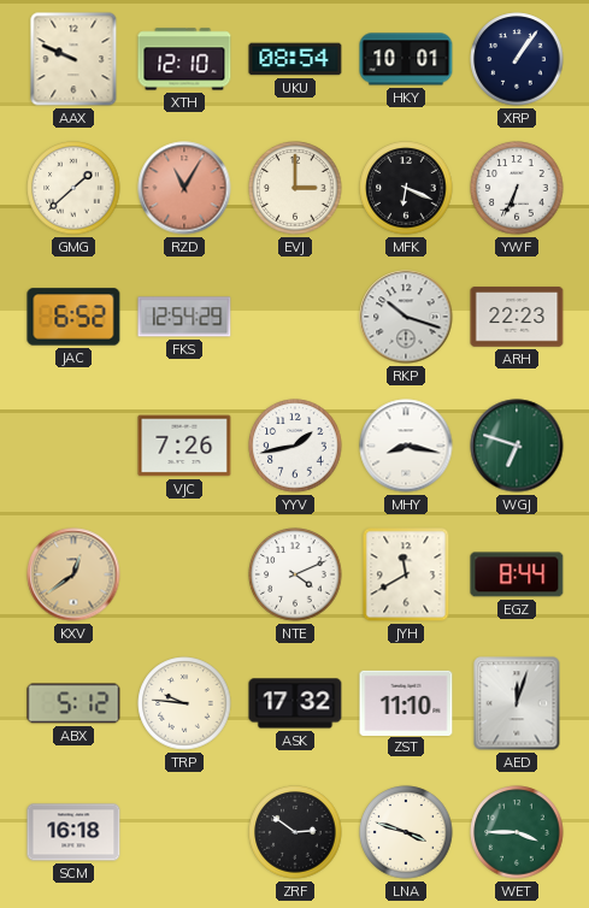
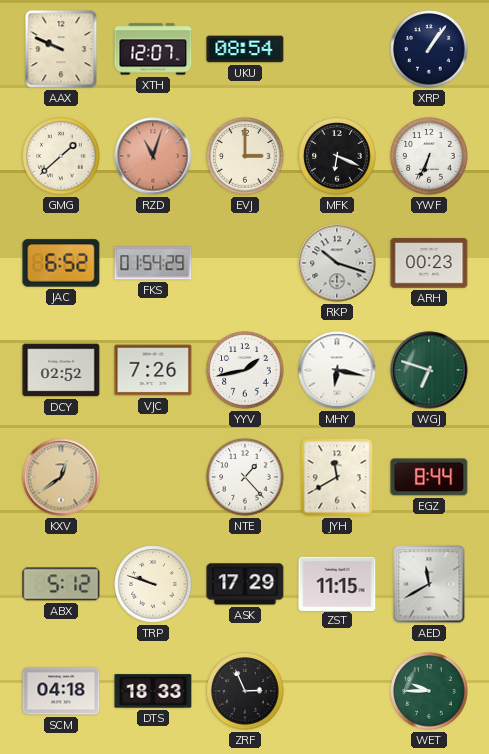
XTH: 12:10 -> 12:07
HKY: 10:01 -> none
RZD: 11:05 -> 11:03
FKS: 12:54 -> 01:54
ARH: 22:23 -> 00:23
DCY: none -> 02:52
MHY: 8:17 -> 6:17
NTE: 4:11 -> 1:23
TRP: 9:46 -> 9:48
ASK: 17:32 -> 17:29
ZST: 11:10 -> 11:15
AED: 12:03 -> 11:40
SCM: 16:18 -> 04:18
DTS: none -> 18:33
ZRF: 2:51 -> 2:56
LNA: 3:48 -> none
WET: 3:45 -> 9:45
